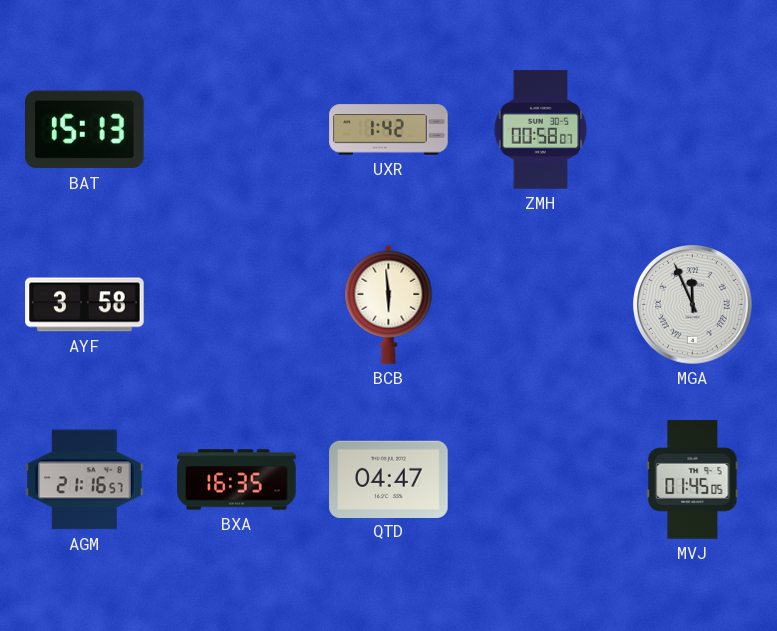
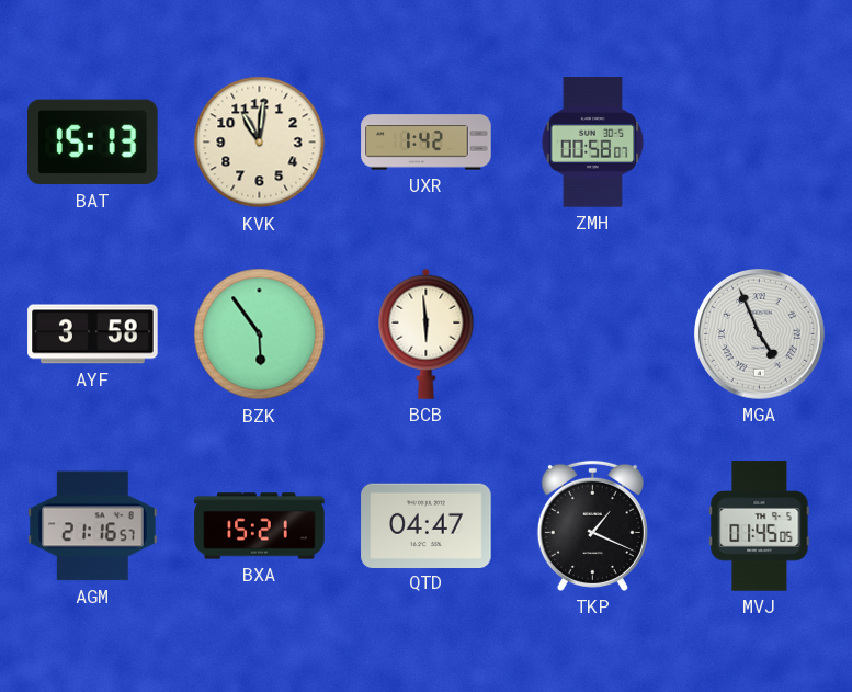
KVK: none -> 11:01
BZK: none -> 5:54
MGA: 11:56 -> 4:56
BXA: 16:35 -> 15:21
TKP: none -> 1:19
